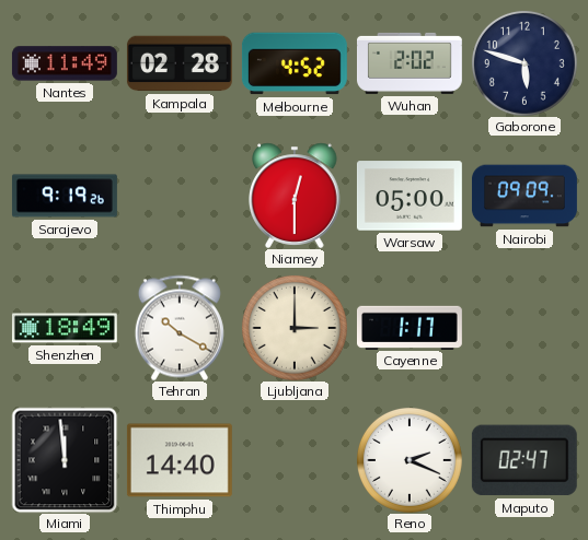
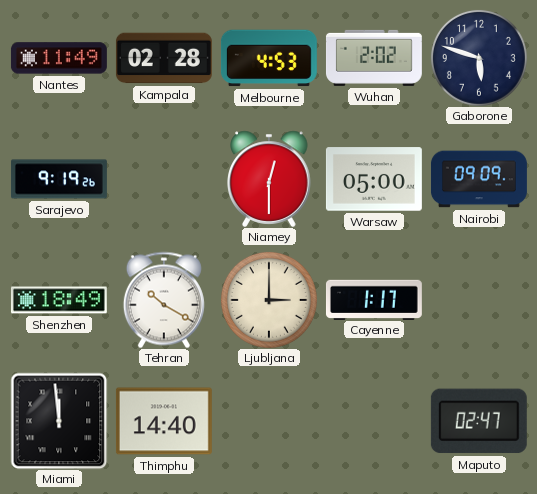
Melbourne: 4:52 -> 4:53
Reno: 2:19 -> none
